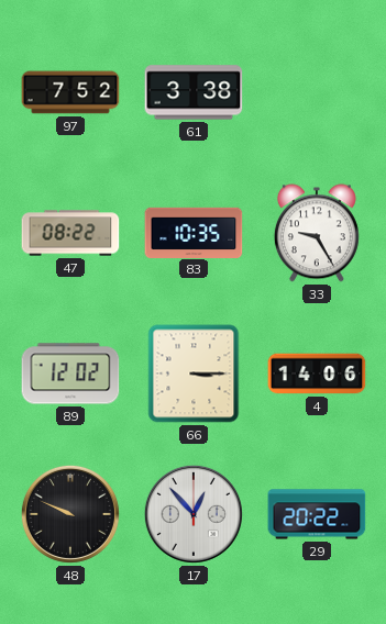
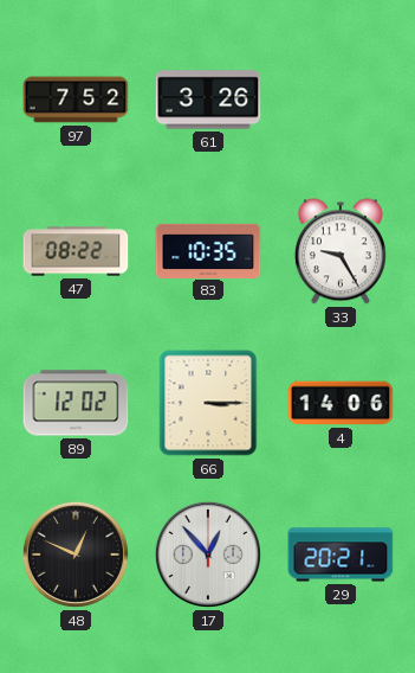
61: 3:38 -> 3:26
48: 9:49 -> 12:49
29: 20:22 -> 20:21
